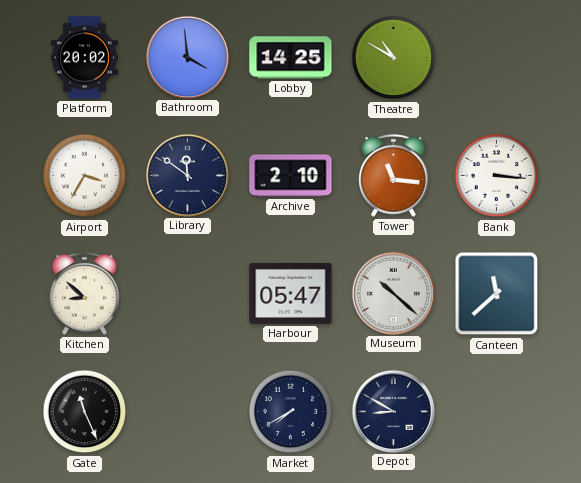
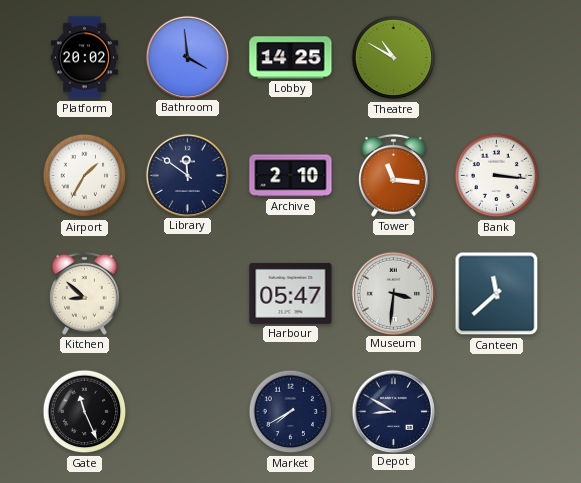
Airport: 3:35 -> 1:35
Museum: 10:22 -> 3:31
